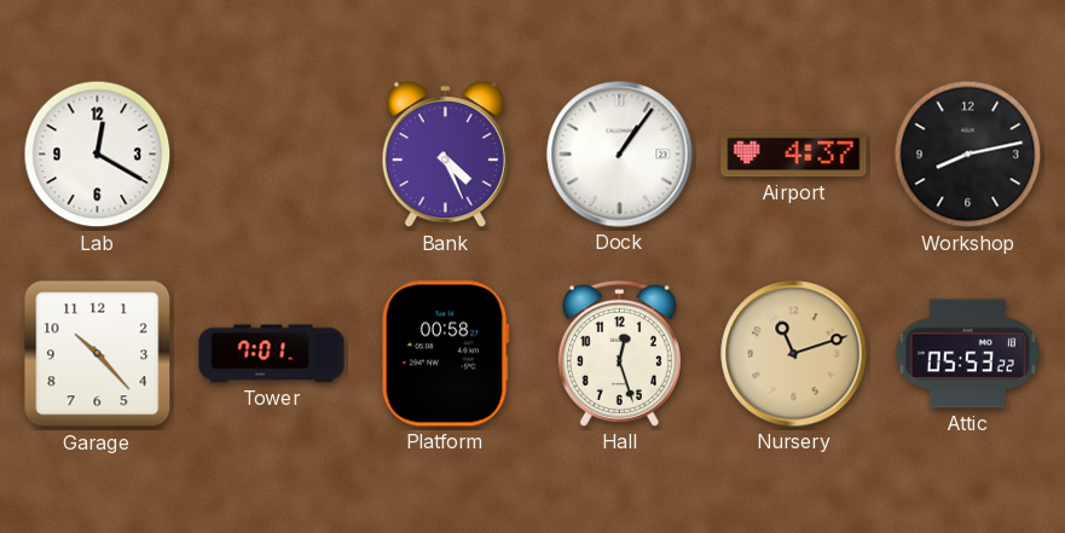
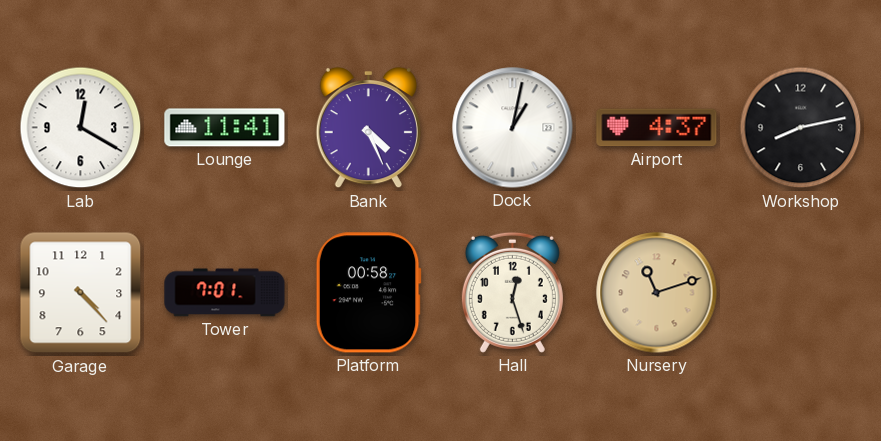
Lounge: none -> 11:41
Dock: 1:06 -> 1:02
Garage: 10:23 -> 4:23
Attic: 05:53 -> none
